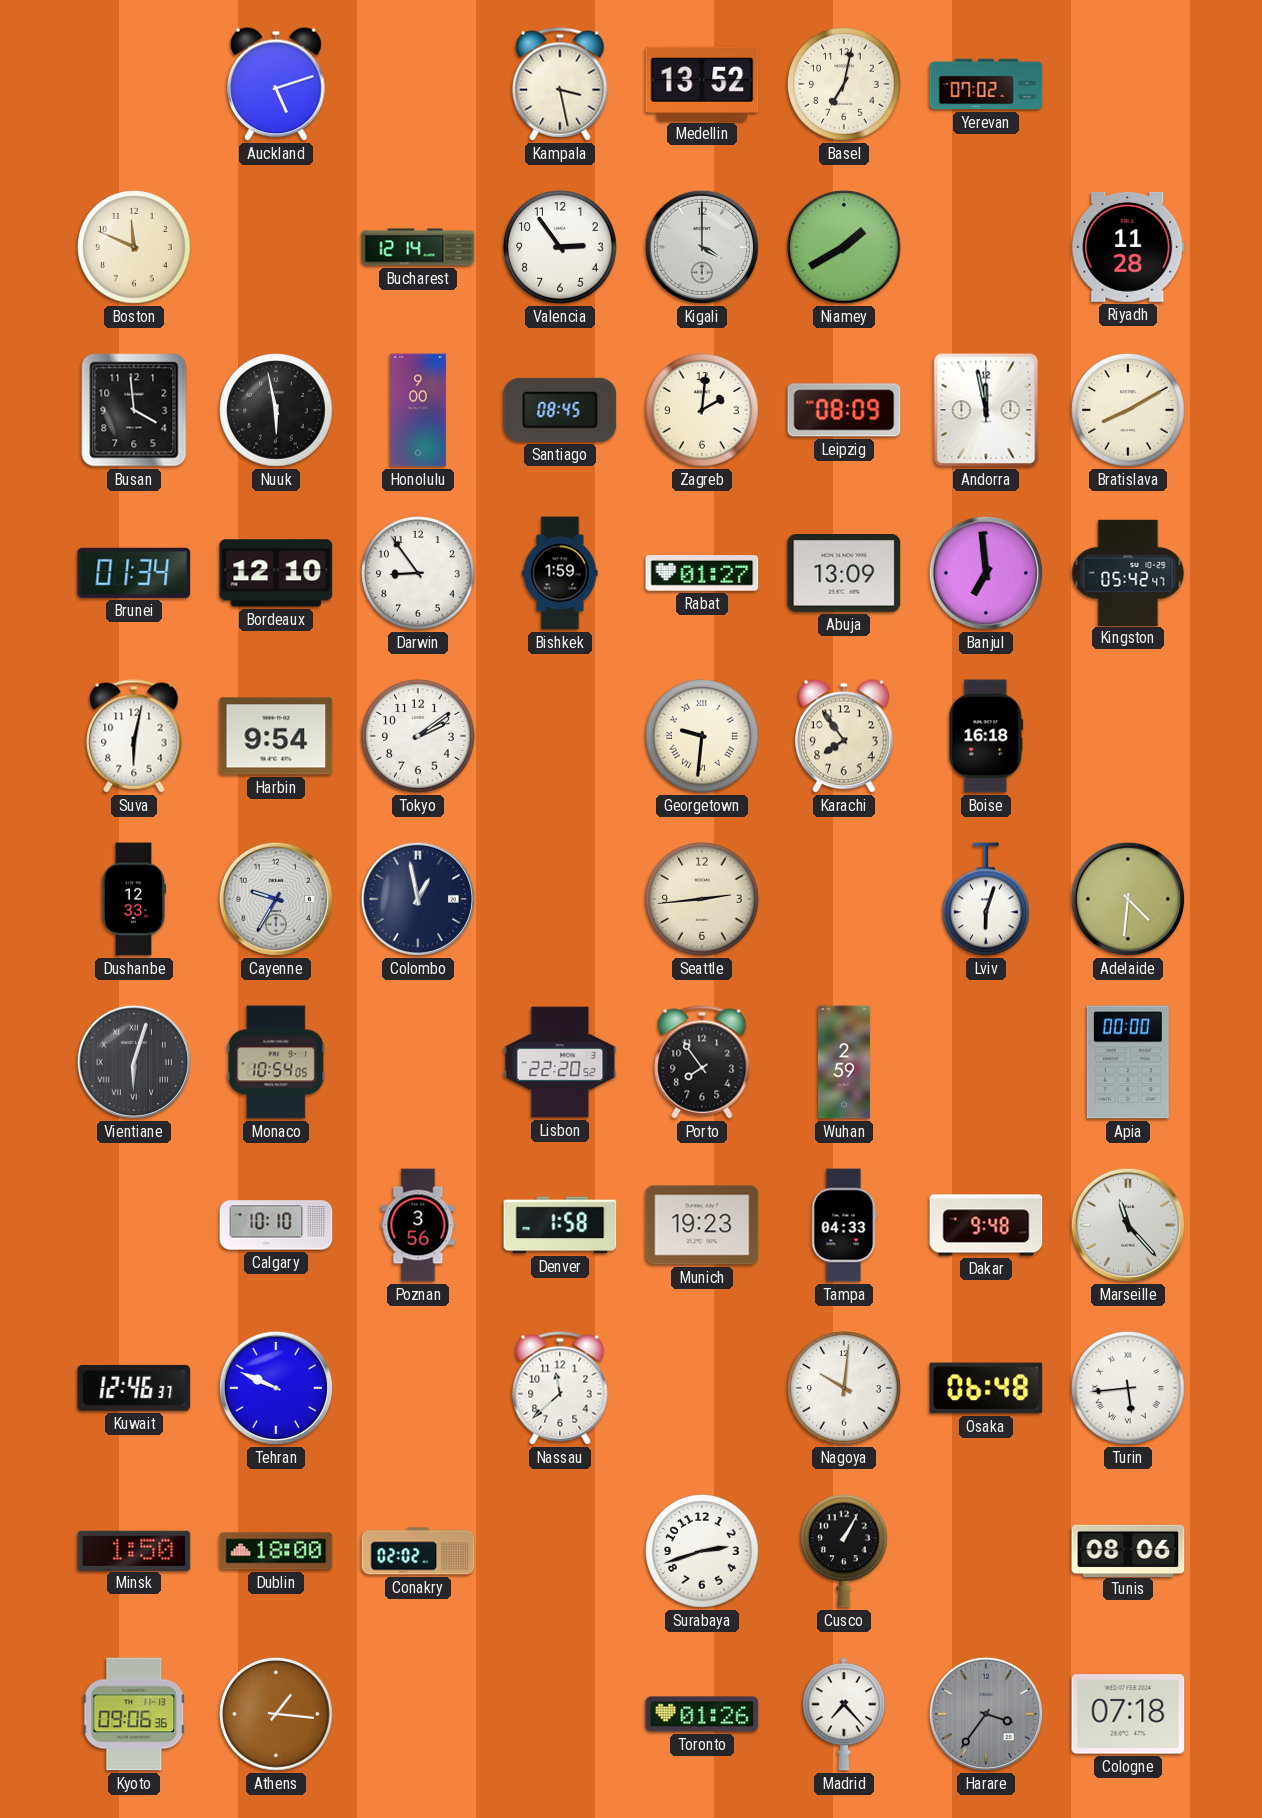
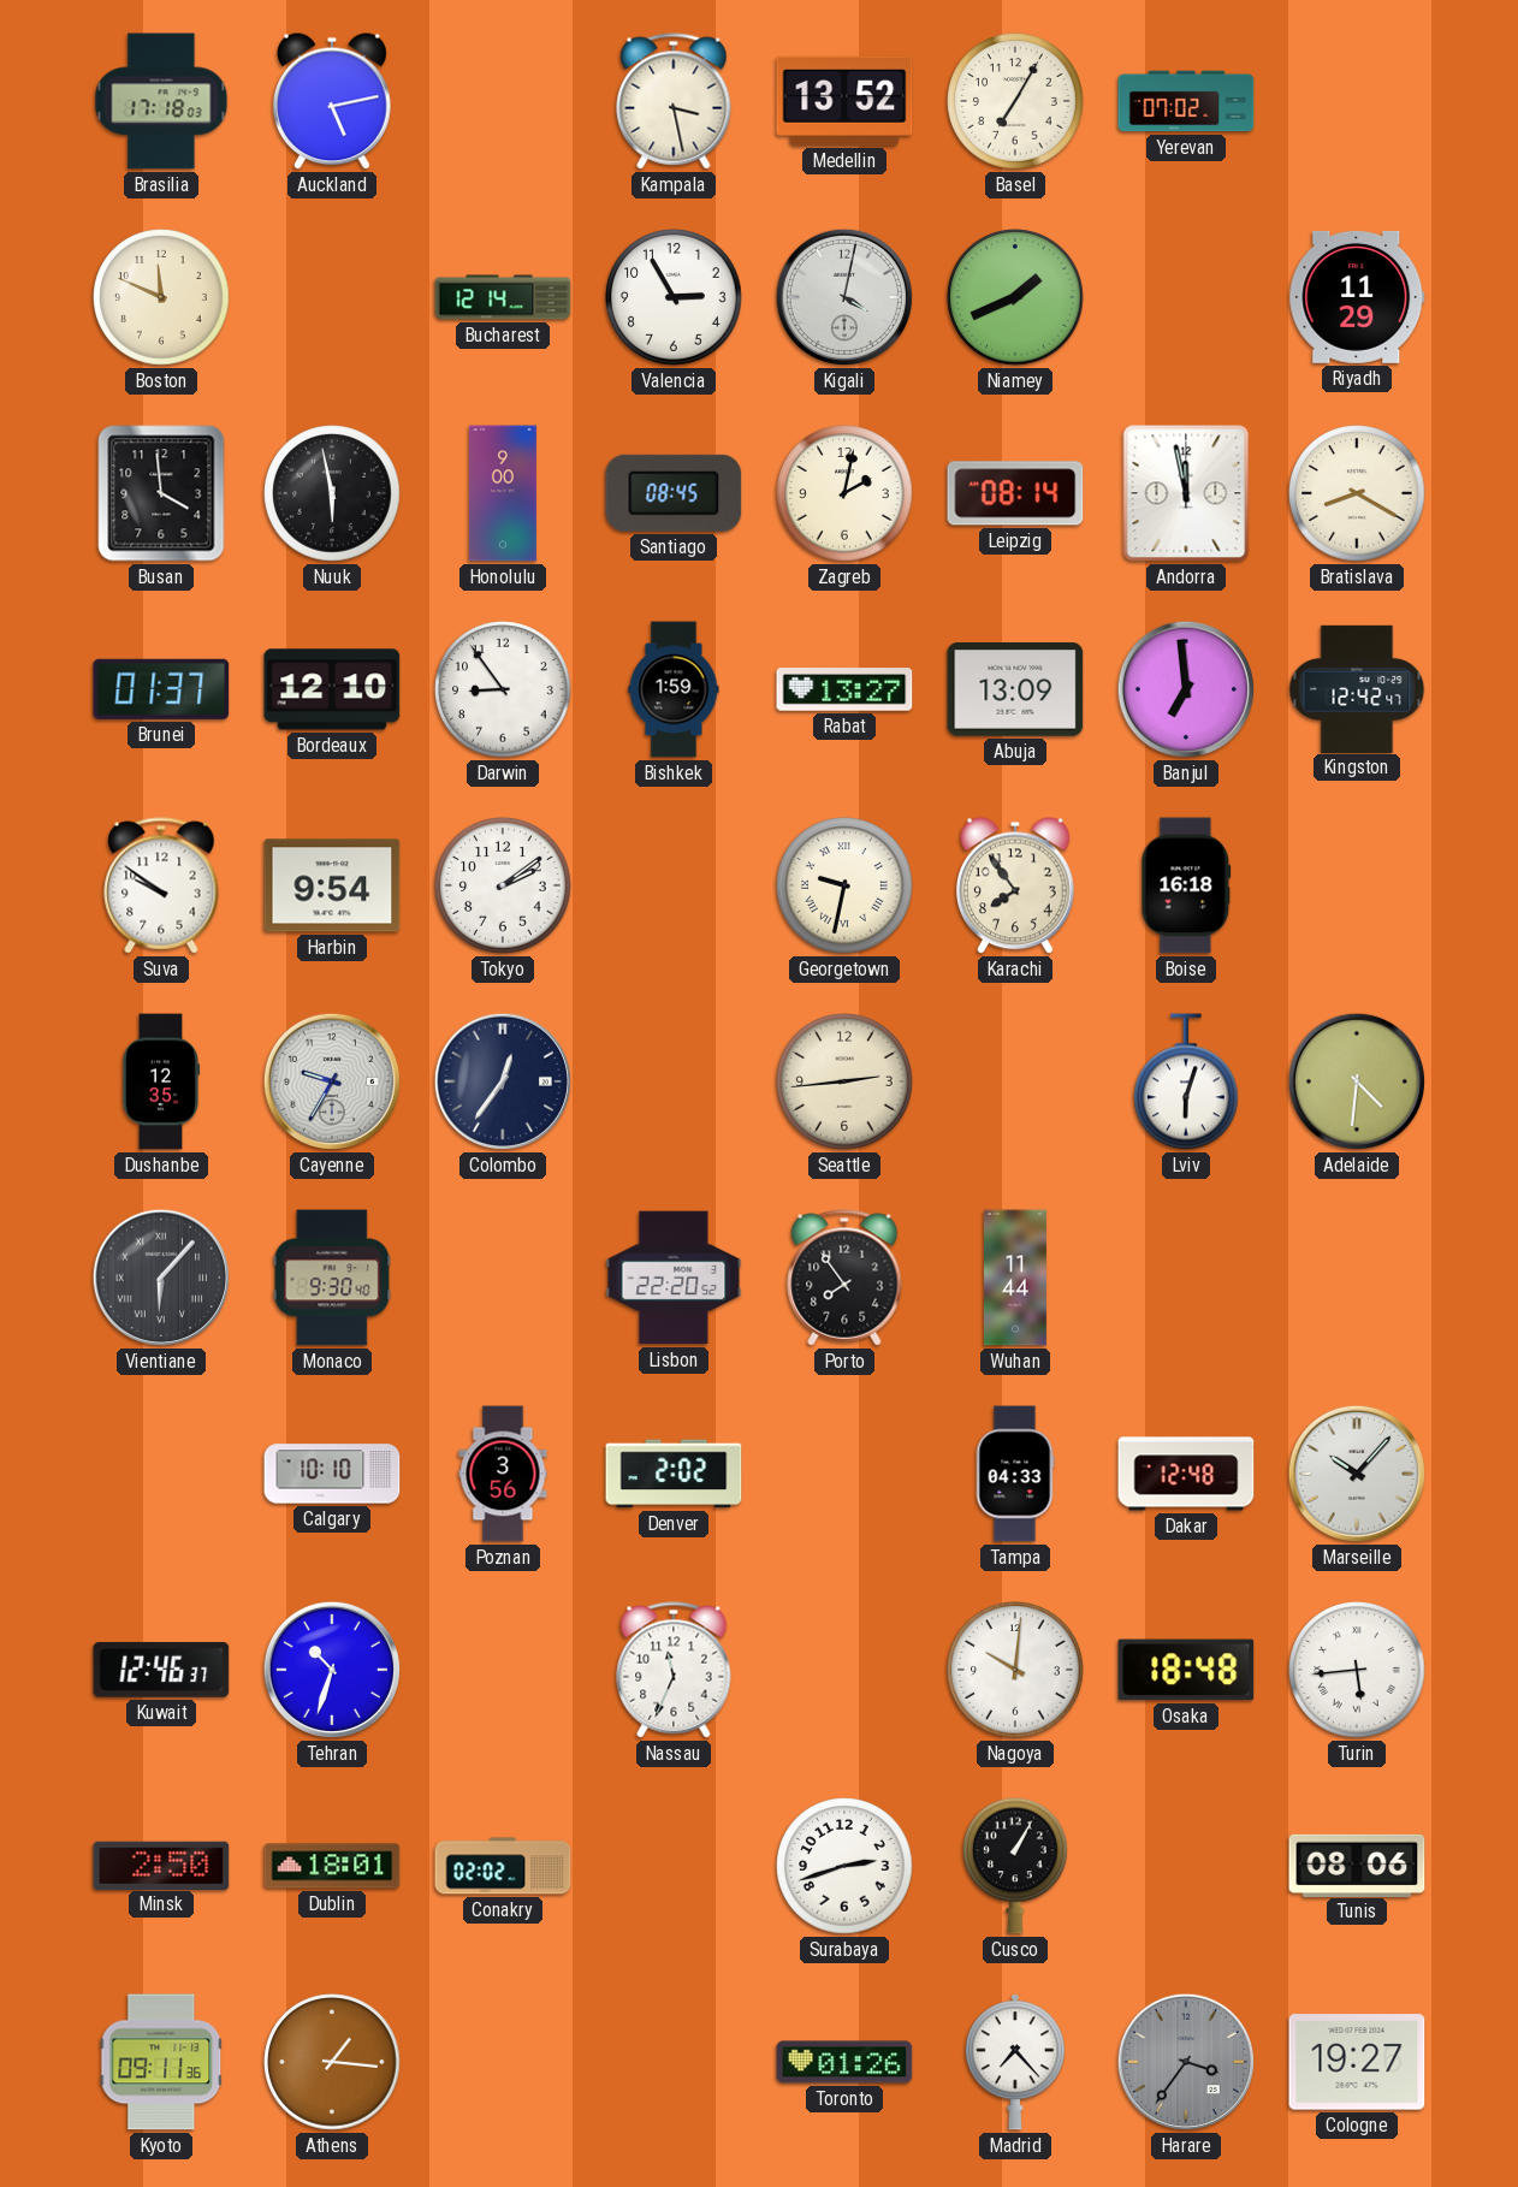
Brasilia: none -> 17:18
Auckland: 5:12 -> 5:13
Basel: 7:02 -> 7:05
Valencia: 2:54 -> 2:55
Kigali: 4:00 -> 4:02
Niamey: 1:40 -> 1:41
Riyadh: 11:28 -> 11:29
Zagreb: 2:01 -> 2:02
Leipzig: 08:09 -> 08:14
Bratislava: 8:10 -> 8:20
Brunei: 01:34 -> 01:37
Rabat: 01:27 -> 13:27
Kingston: 05:42 -> 12:42
Suva: 6:02 -> 9:51
Georgetown: 9:31 -> 9:32
Dushanbe: 12:33 -> 12:35
Colombo: 12:58 -> 12:36
Vientiane: 6:03 -> 6:07
Monaco: 10:54 -> 9:30
Wuhan: 2:59 -> 11:44
Apia: 00:00 -> none
Denver: 1:58 -> 2:02
Munich: 19:23 -> none
Dakar: 9:48 -> 12:48
Marseille: 11:23 -> 10:07
Tehran: 9:49 -> 10:33
Nassau: 11:38 -> 11:34
Osaka: 06:48 -> 18:48
Minsk: 1:50 -> 2:50
Dublin: 18:00 -> 18:01
Kyoto: 09:06 -> 09:11
Cologne: 07:18 -> 19:27
